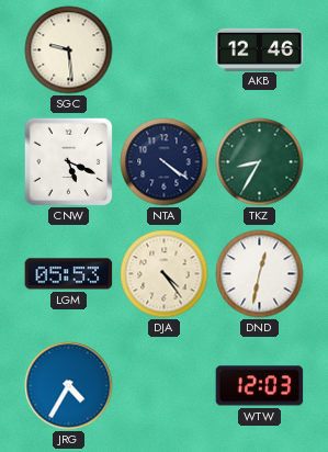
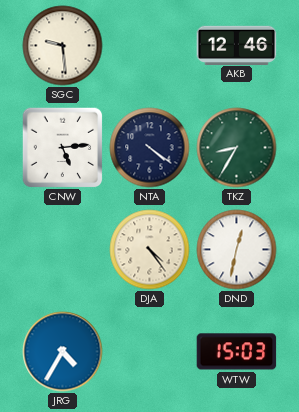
CNW: 5:19 -> 5:14
LGM: 05:53 -> none
WTW: 12:03 -> 15:03
